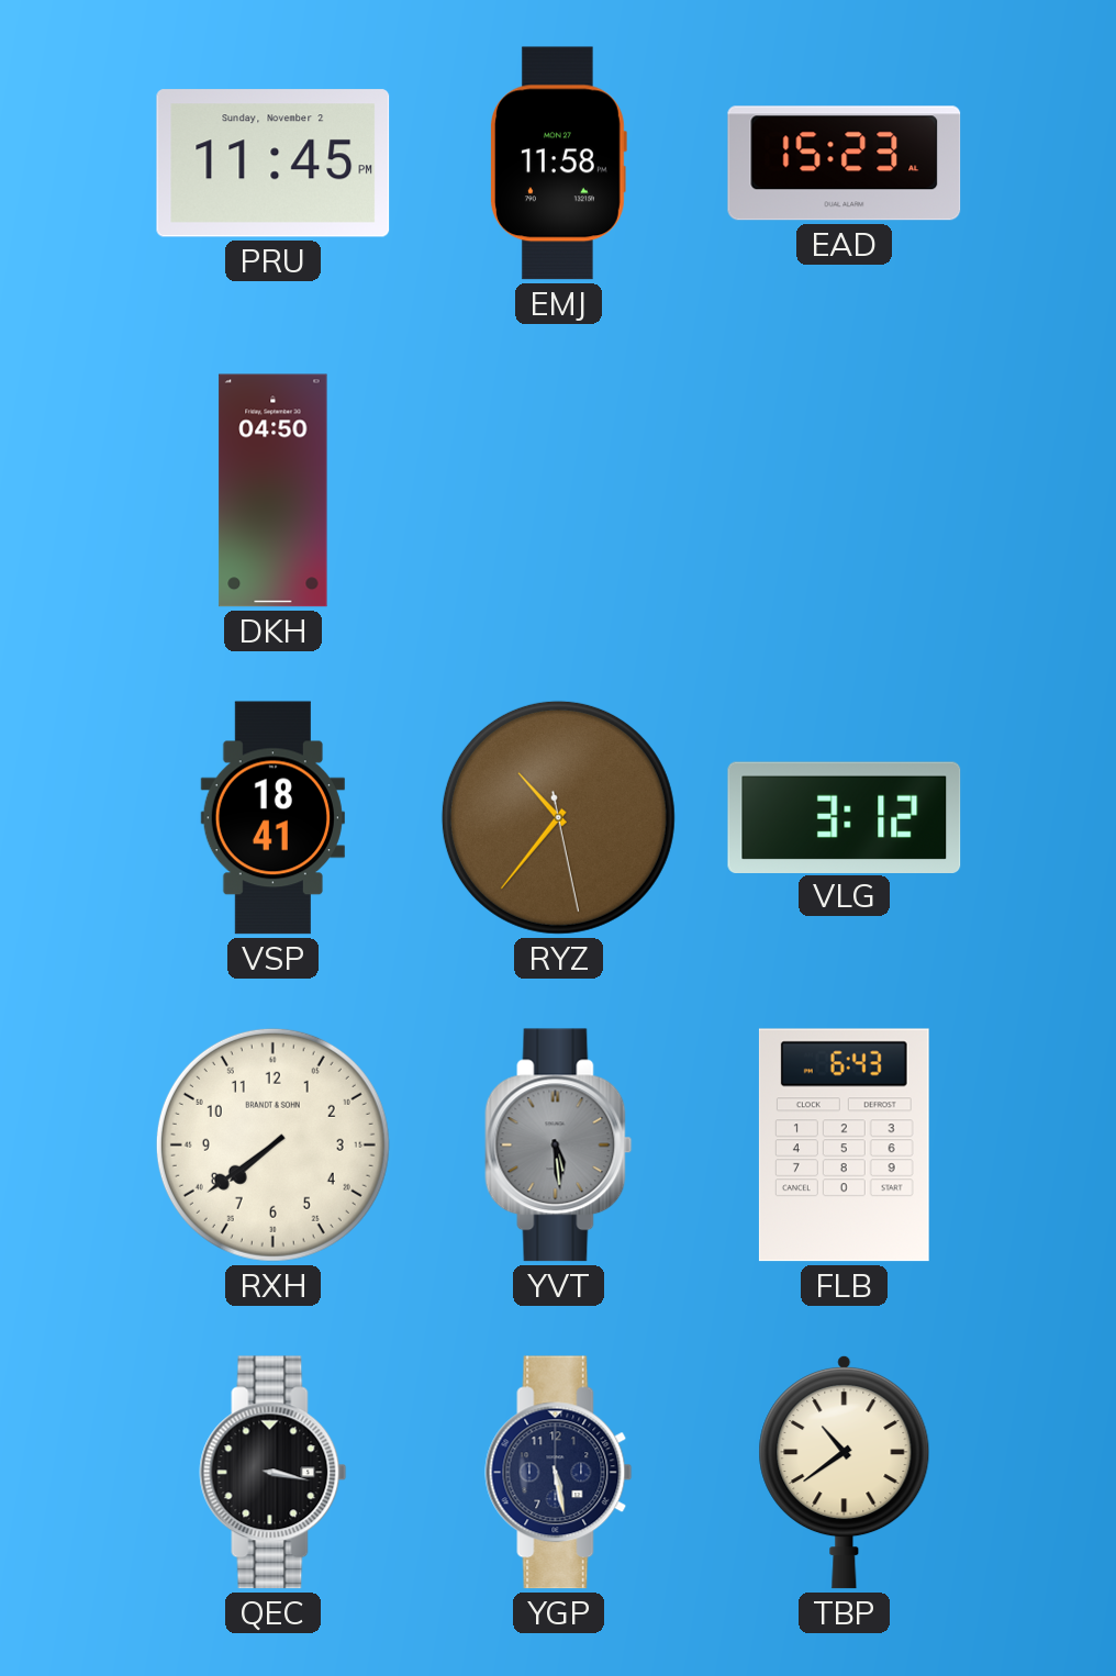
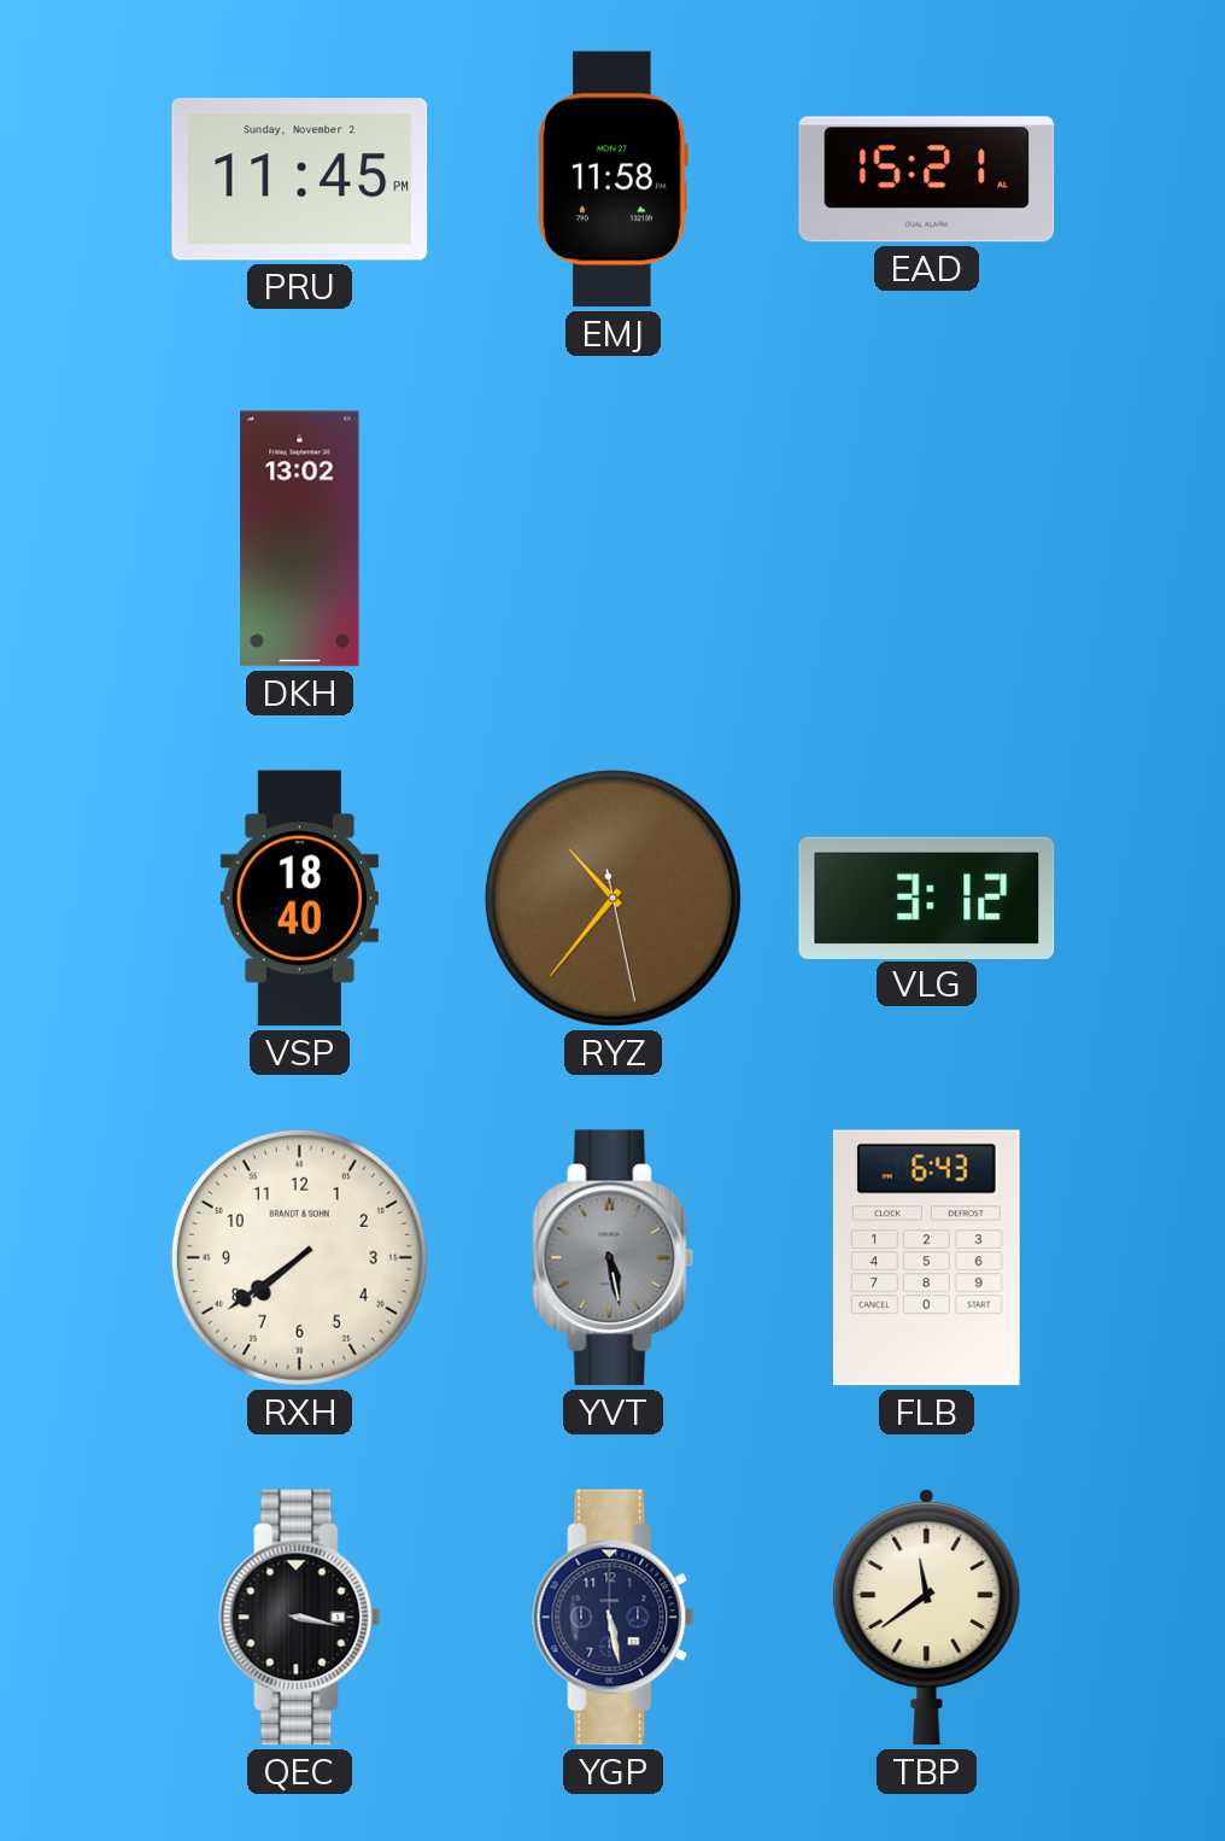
EAD: 15:23 -> 15:21
DKH: 04:50 -> 13:02
VSP: 18:41 -> 18:40
YVT: 5:29 -> 5:28
TBP: 10:39 -> 11:39
